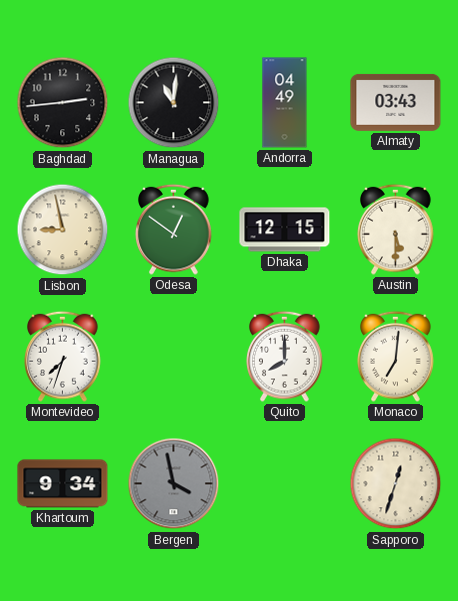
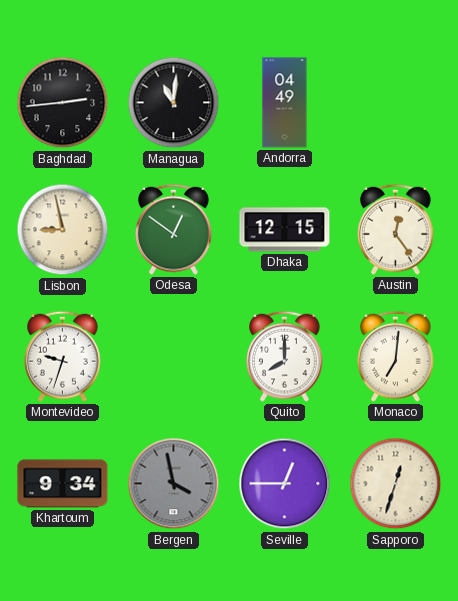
Almaty: 03:43 -> none
Austin: 5:30 -> 12:24
Montevideo: 7:33 -> 9:33
Seville: none -> 12:45
